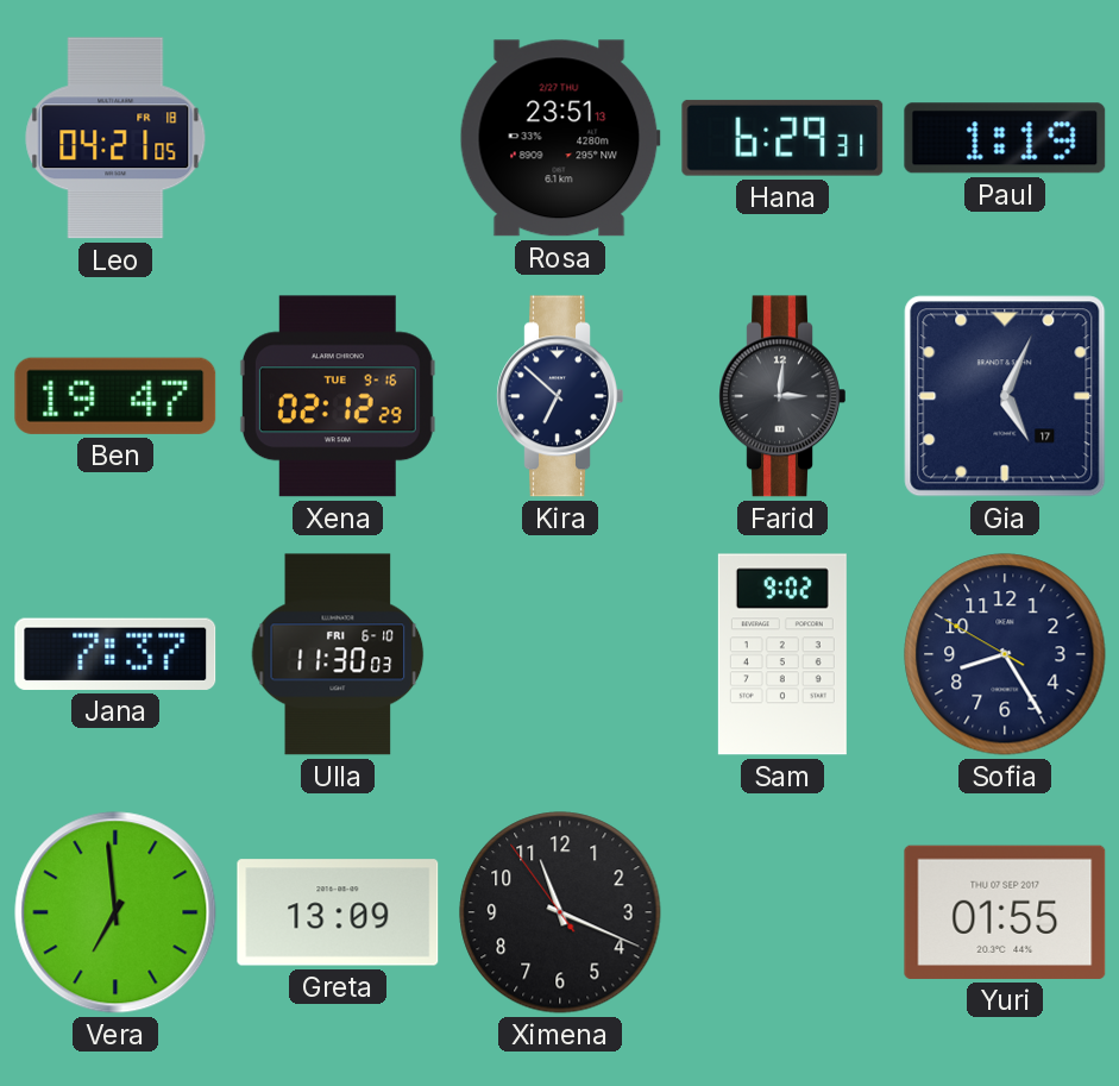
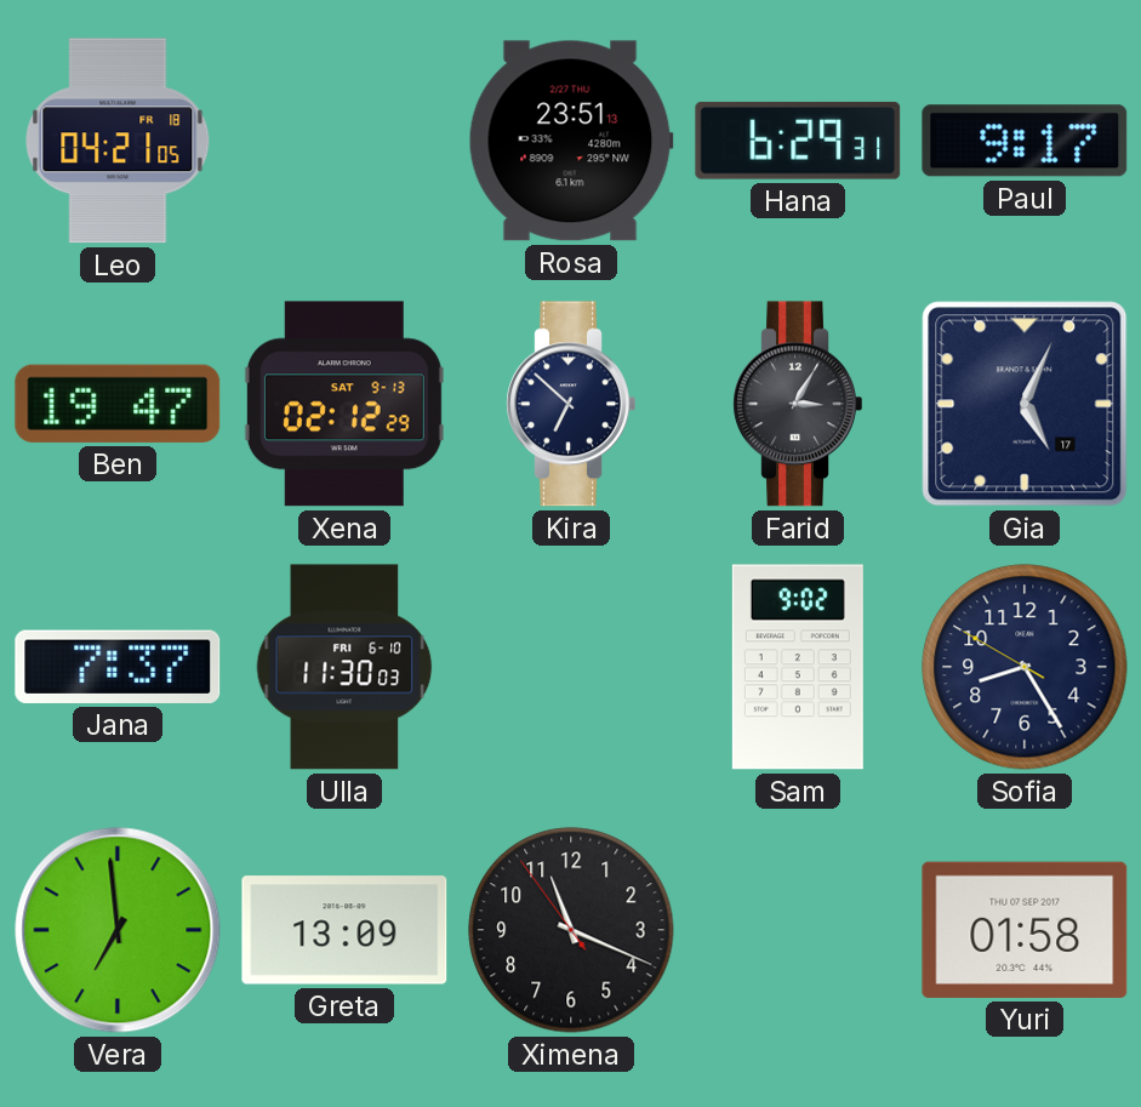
Paul: 1:19 -> 9:17
Xena date: TUE 9-16 -> SAT 9-13
Farid: 3:01 -> 3:05
Yuri: 01:55 -> 01:58
